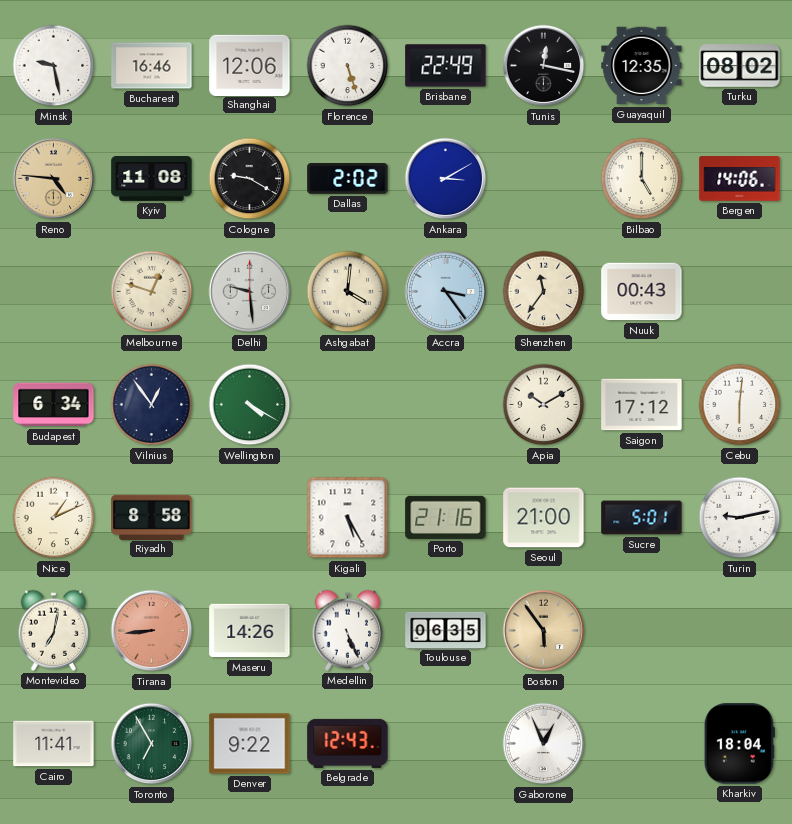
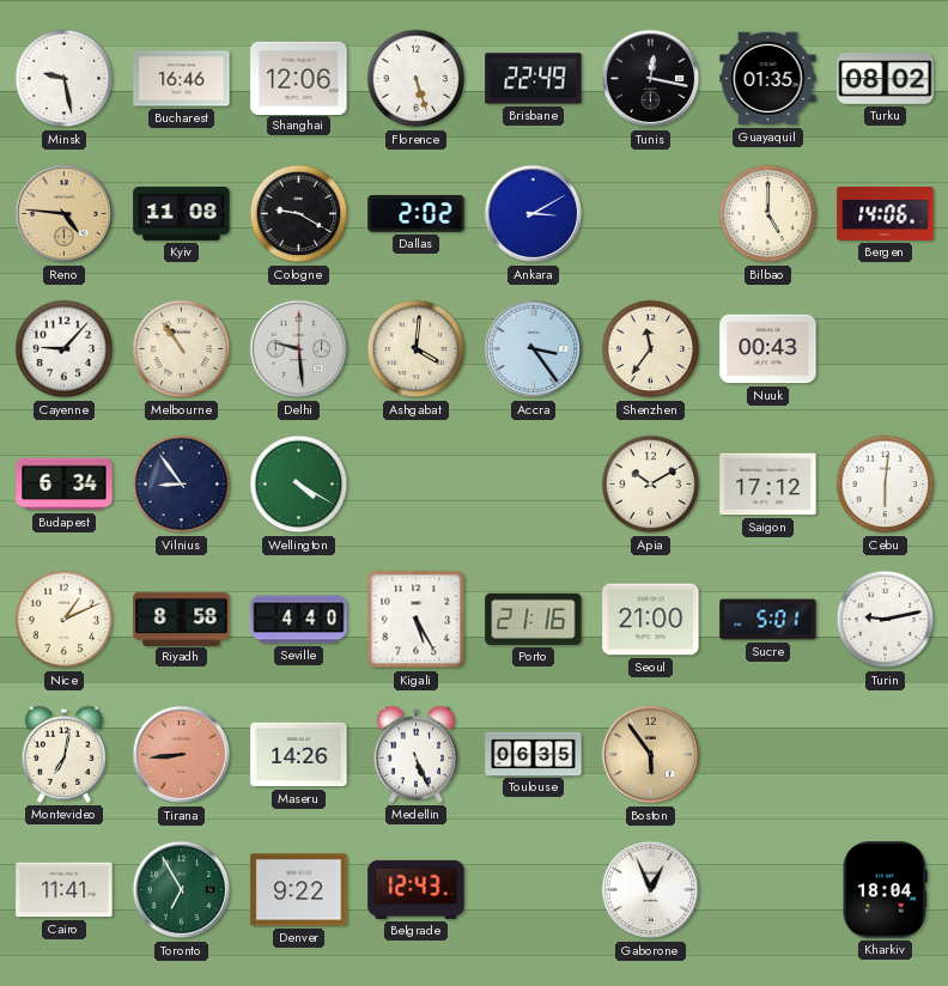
Guayaquil: 12:35 -> 01:35
Cayenne: none -> 9:07
Melbourne: 12:48 -> 10:54
Vilnius: 12:54 -> 8:54
Seville: none -> 4:40
